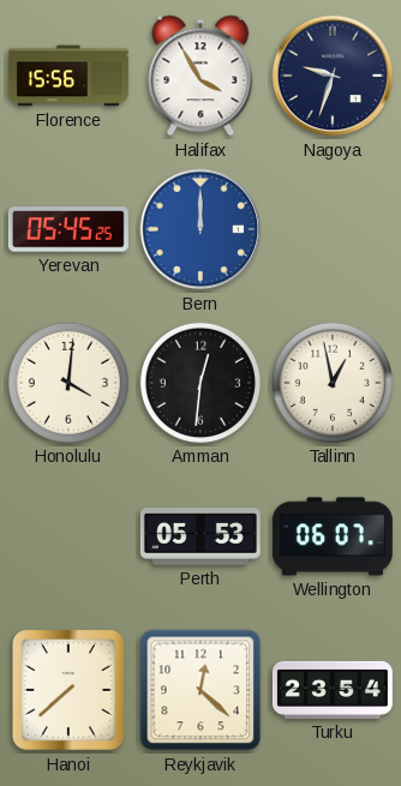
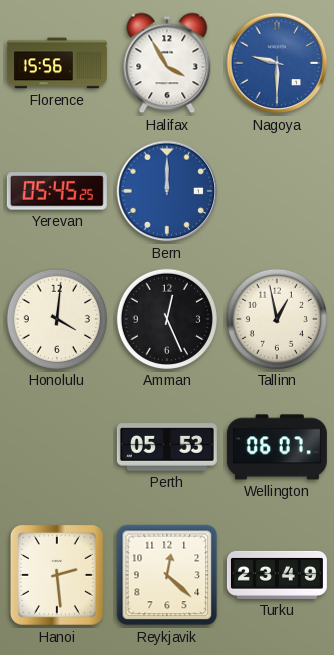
Nagoya: 9:33 -> 9:30
Nagoya dial: navy -> blue
Amman: 12:31 -> 12:26
Hanoi: 7:38 -> 2:29
Turku: 23:54 -> 23:49
